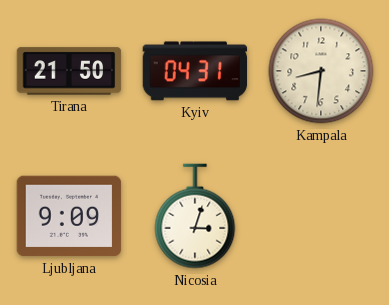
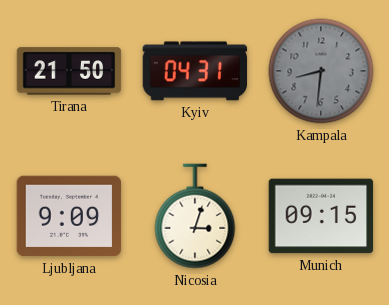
Kampala dial: cream -> grey
Munich: none -> 09:15
